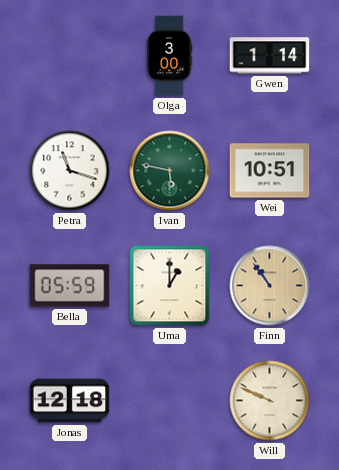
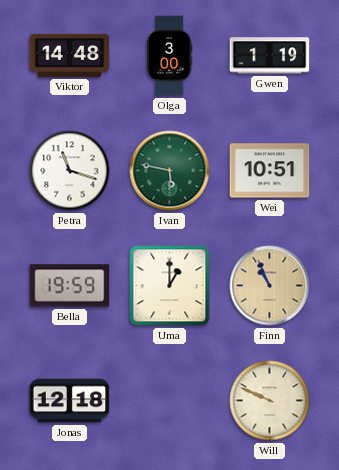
Viktor: none -> 14:48
Gwen: 1:14 -> 1:19
Bella: 05:59 -> 19:59
Finn: 10:54 -> 10:56
